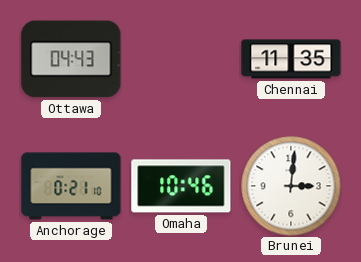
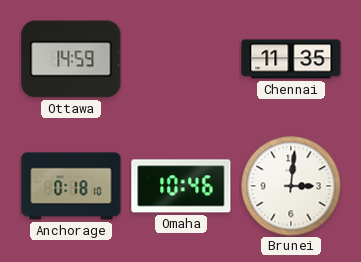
Ottawa: 04:43 -> 14:59
Anchorage: 0:21 -> 0:18
